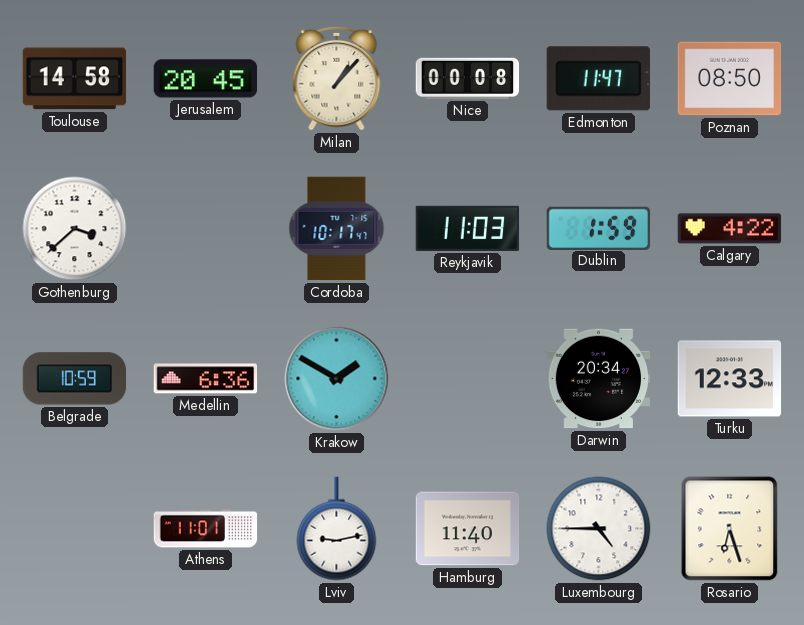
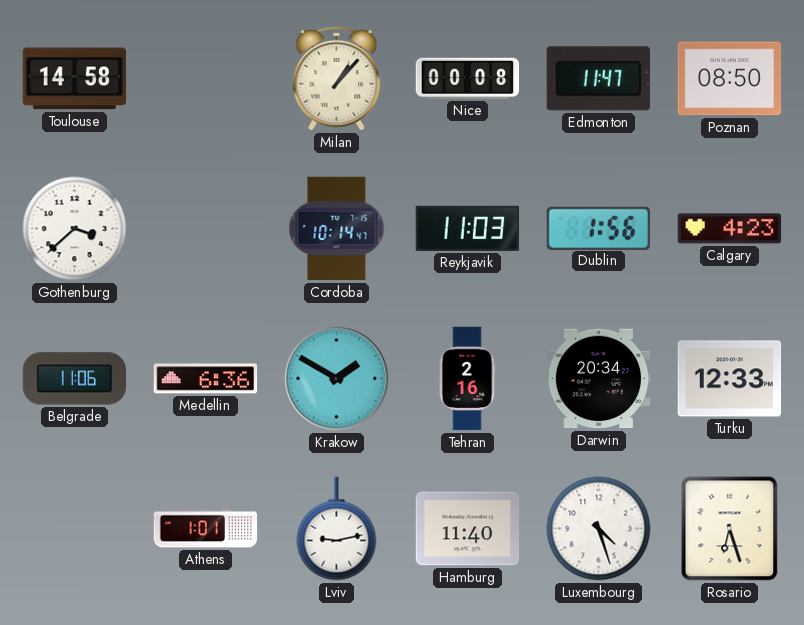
Jerusalem: 20:45 -> none
Cordoba: 10:17 -> 10:14
Dublin: 1:59 -> 1:56
Calgary: 4:22 -> 4:23
Belgrade: 10:59 -> 11:06
Tehran: none -> 2:16
Athens: 11:01 -> 1:01
Luxembourg: 4:45 -> 4:27
